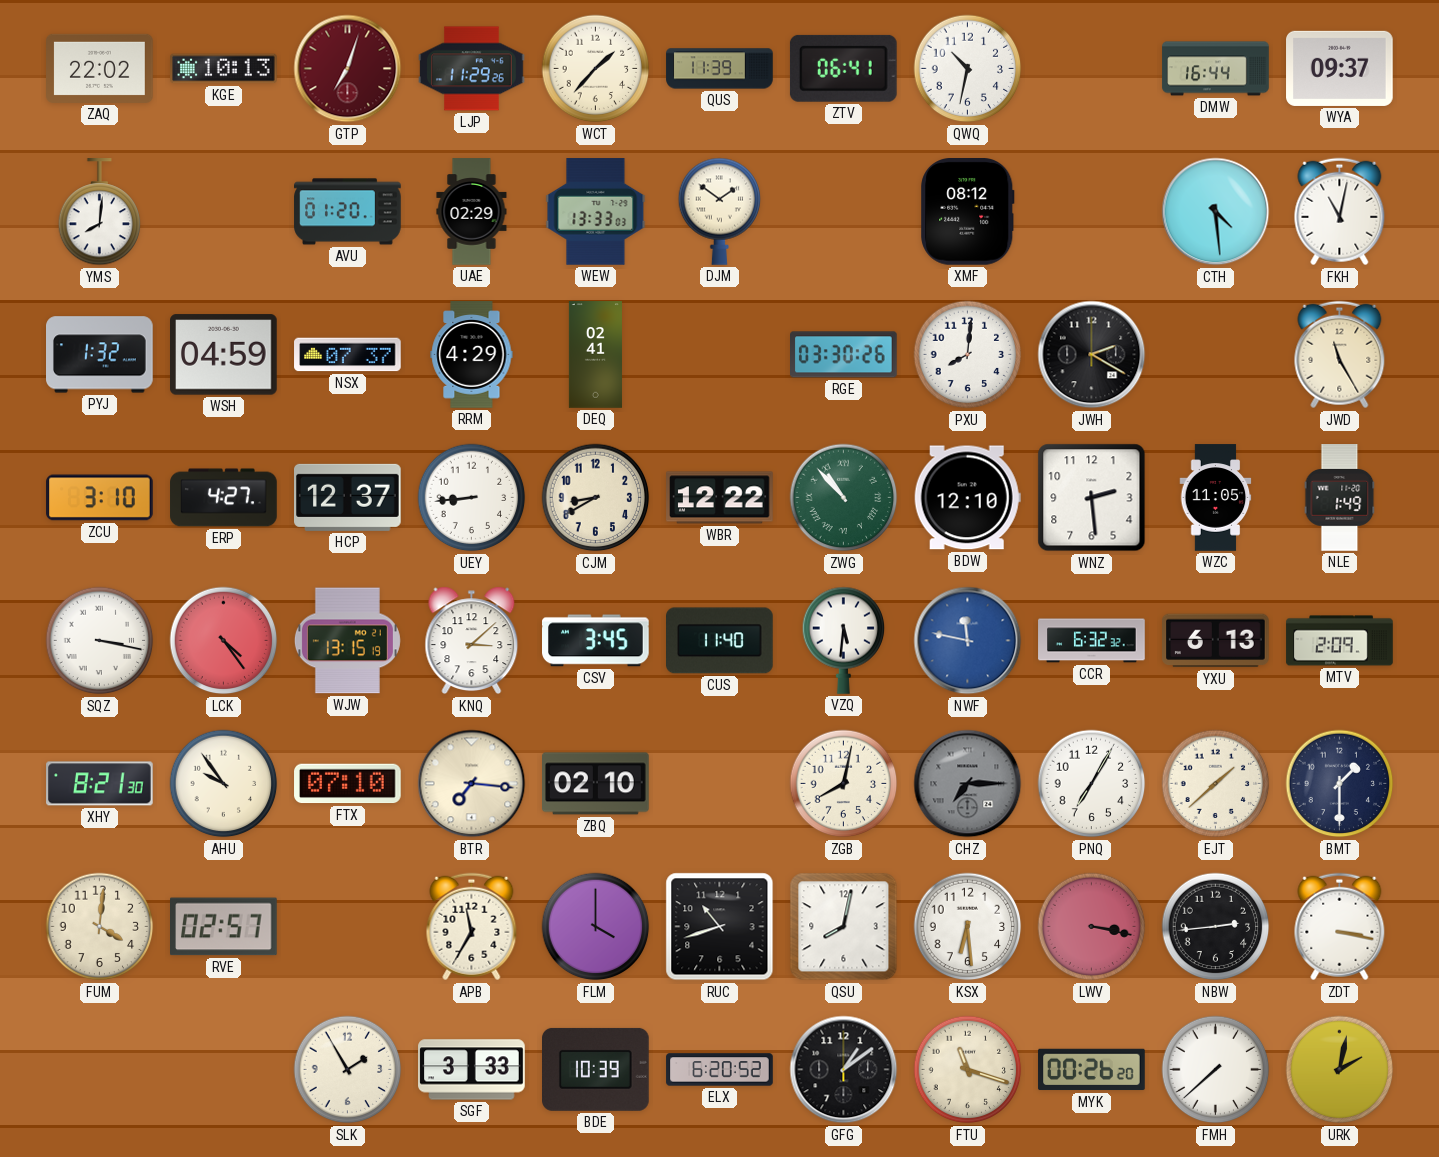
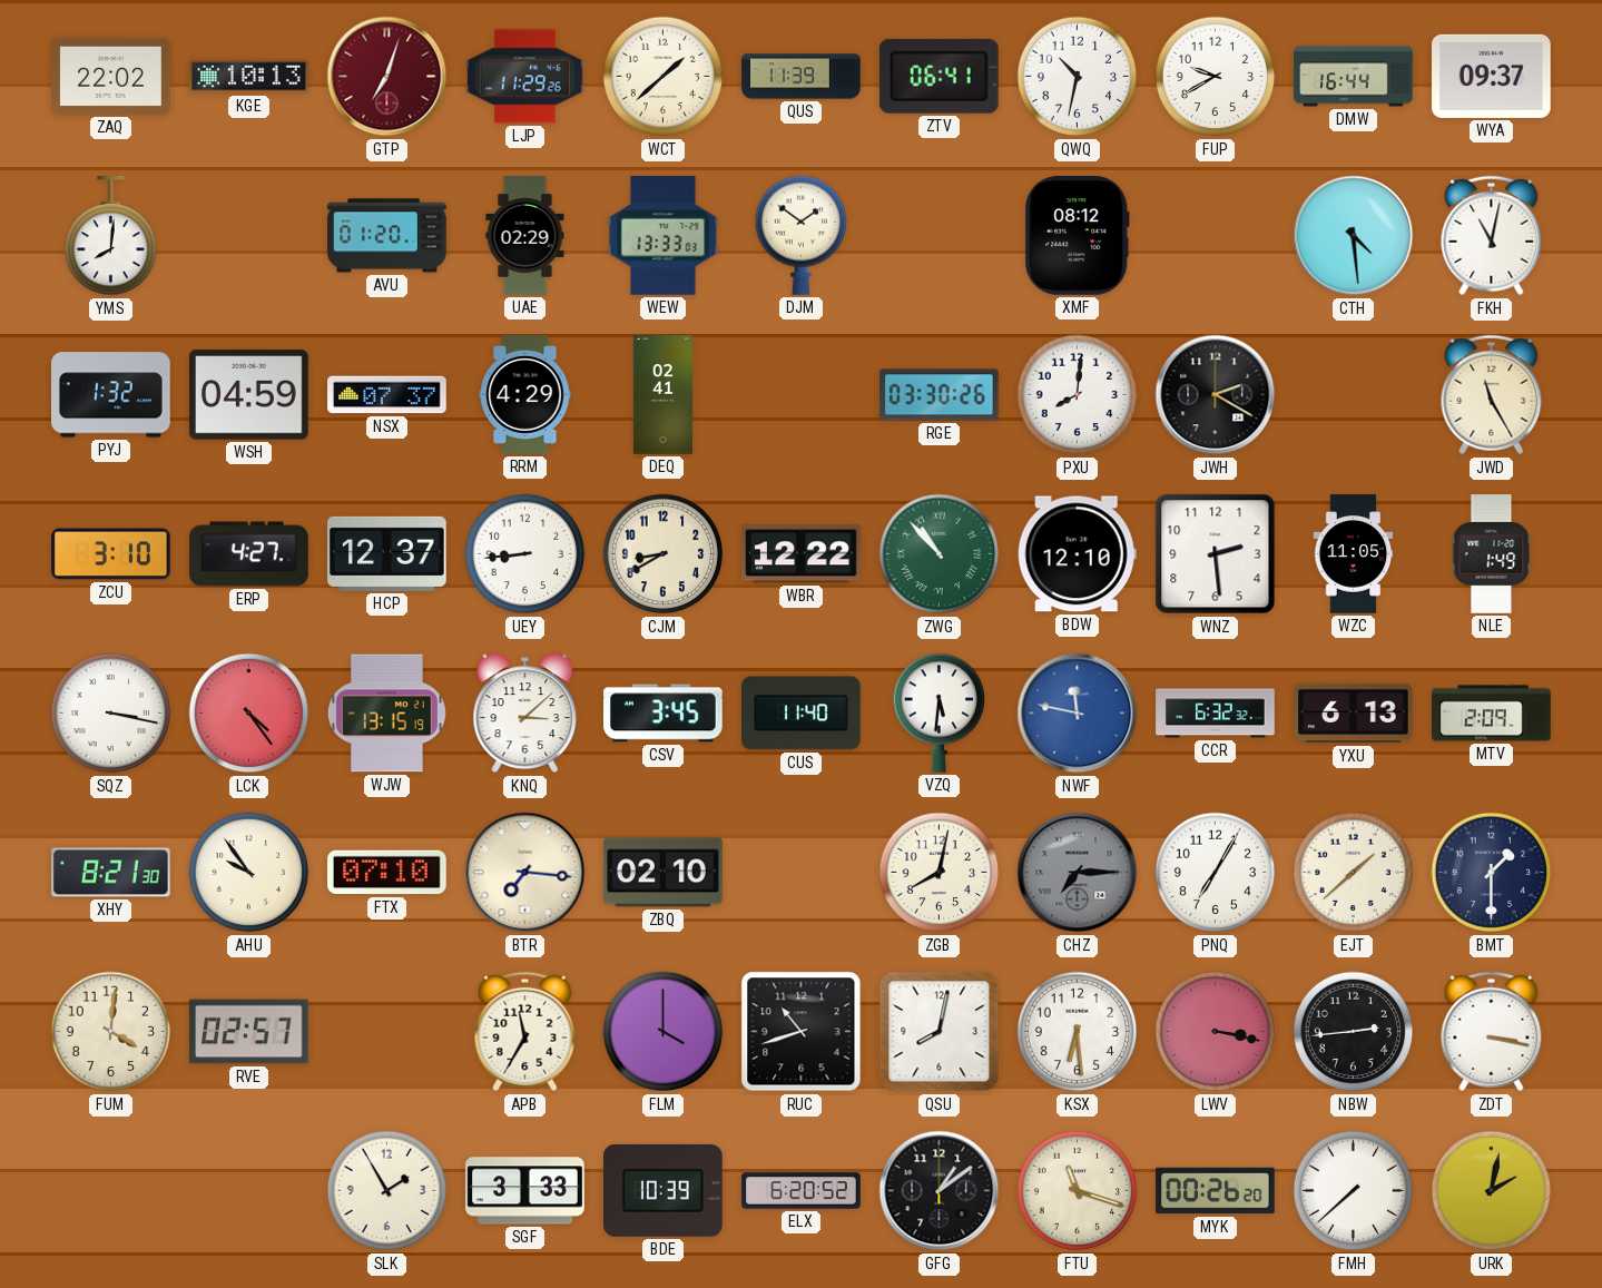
WCT: 1:37 -> 1:38
FUP: none -> 9:40
